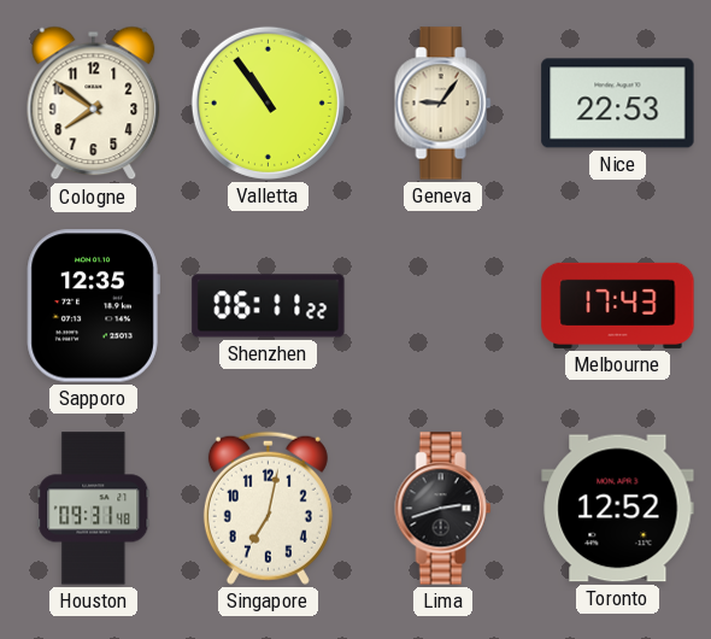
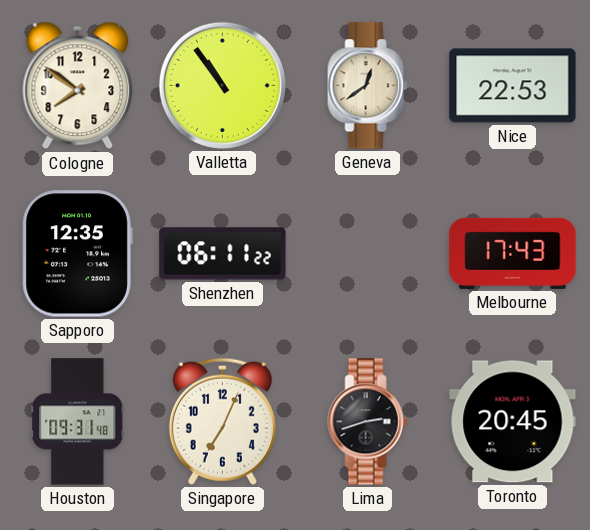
Geneva: 9:06 -> 12:39
Singapore: 7:02 -> 7:04
Toronto: 12:52 -> 20:45
